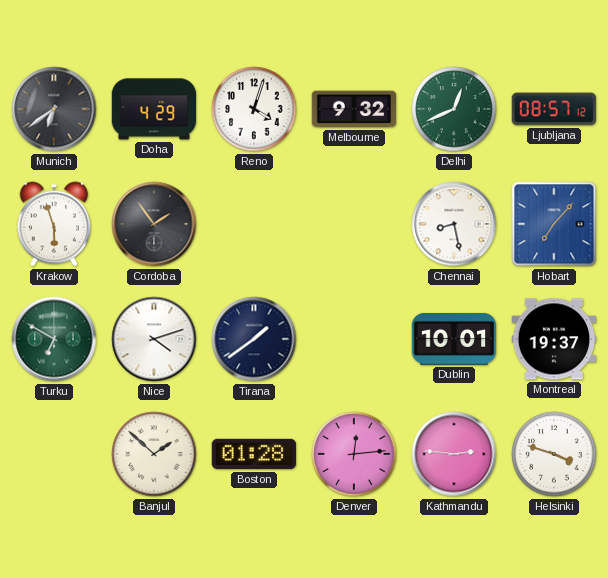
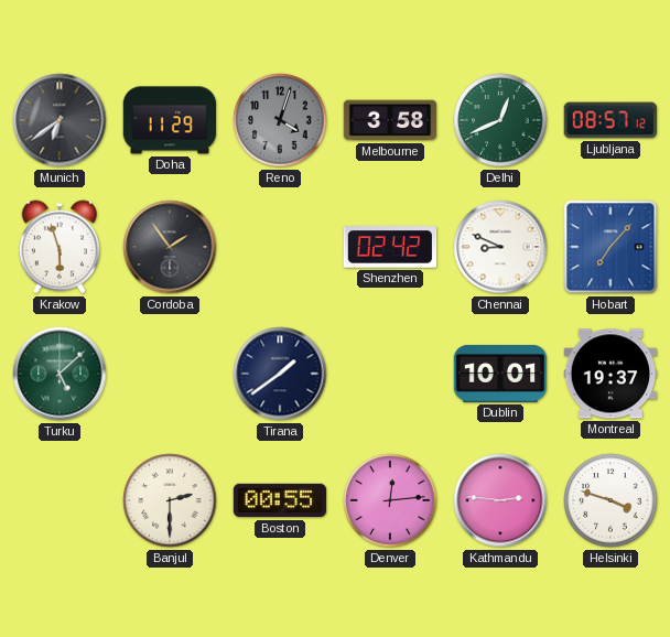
Doha: 4:29 -> 11:29
Reno dial: white -> grey
Melbourne: 9:32 -> 3:58
Shenzhen: none -> 02:42
Chennai: 8:28 -> 8:49
Turku: 6:50 -> 5:08
Nice: 4:12 -> none
Banjul: 1:52 -> 2:30
Boston: 01:28 -> 00:55
